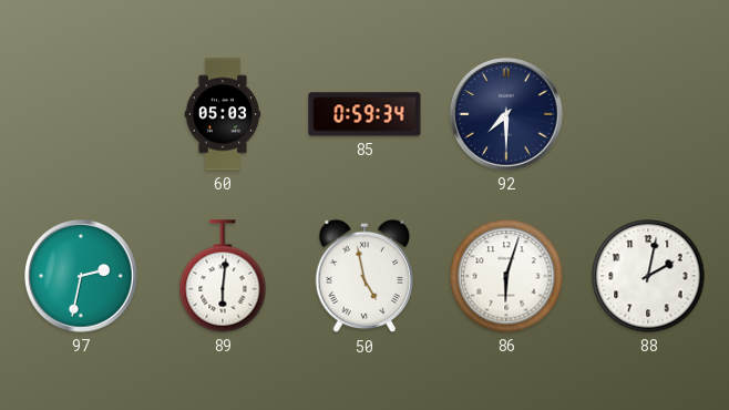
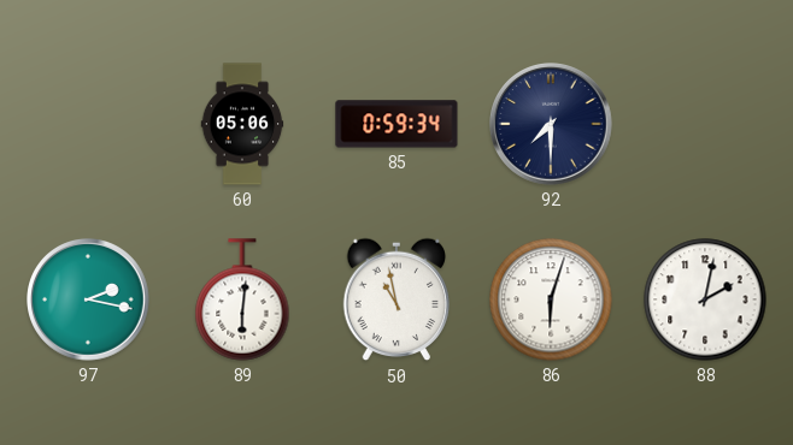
60: 05:03 -> 05:06
97: 2:32 -> 2:17
50: 4:58 -> 10:58
